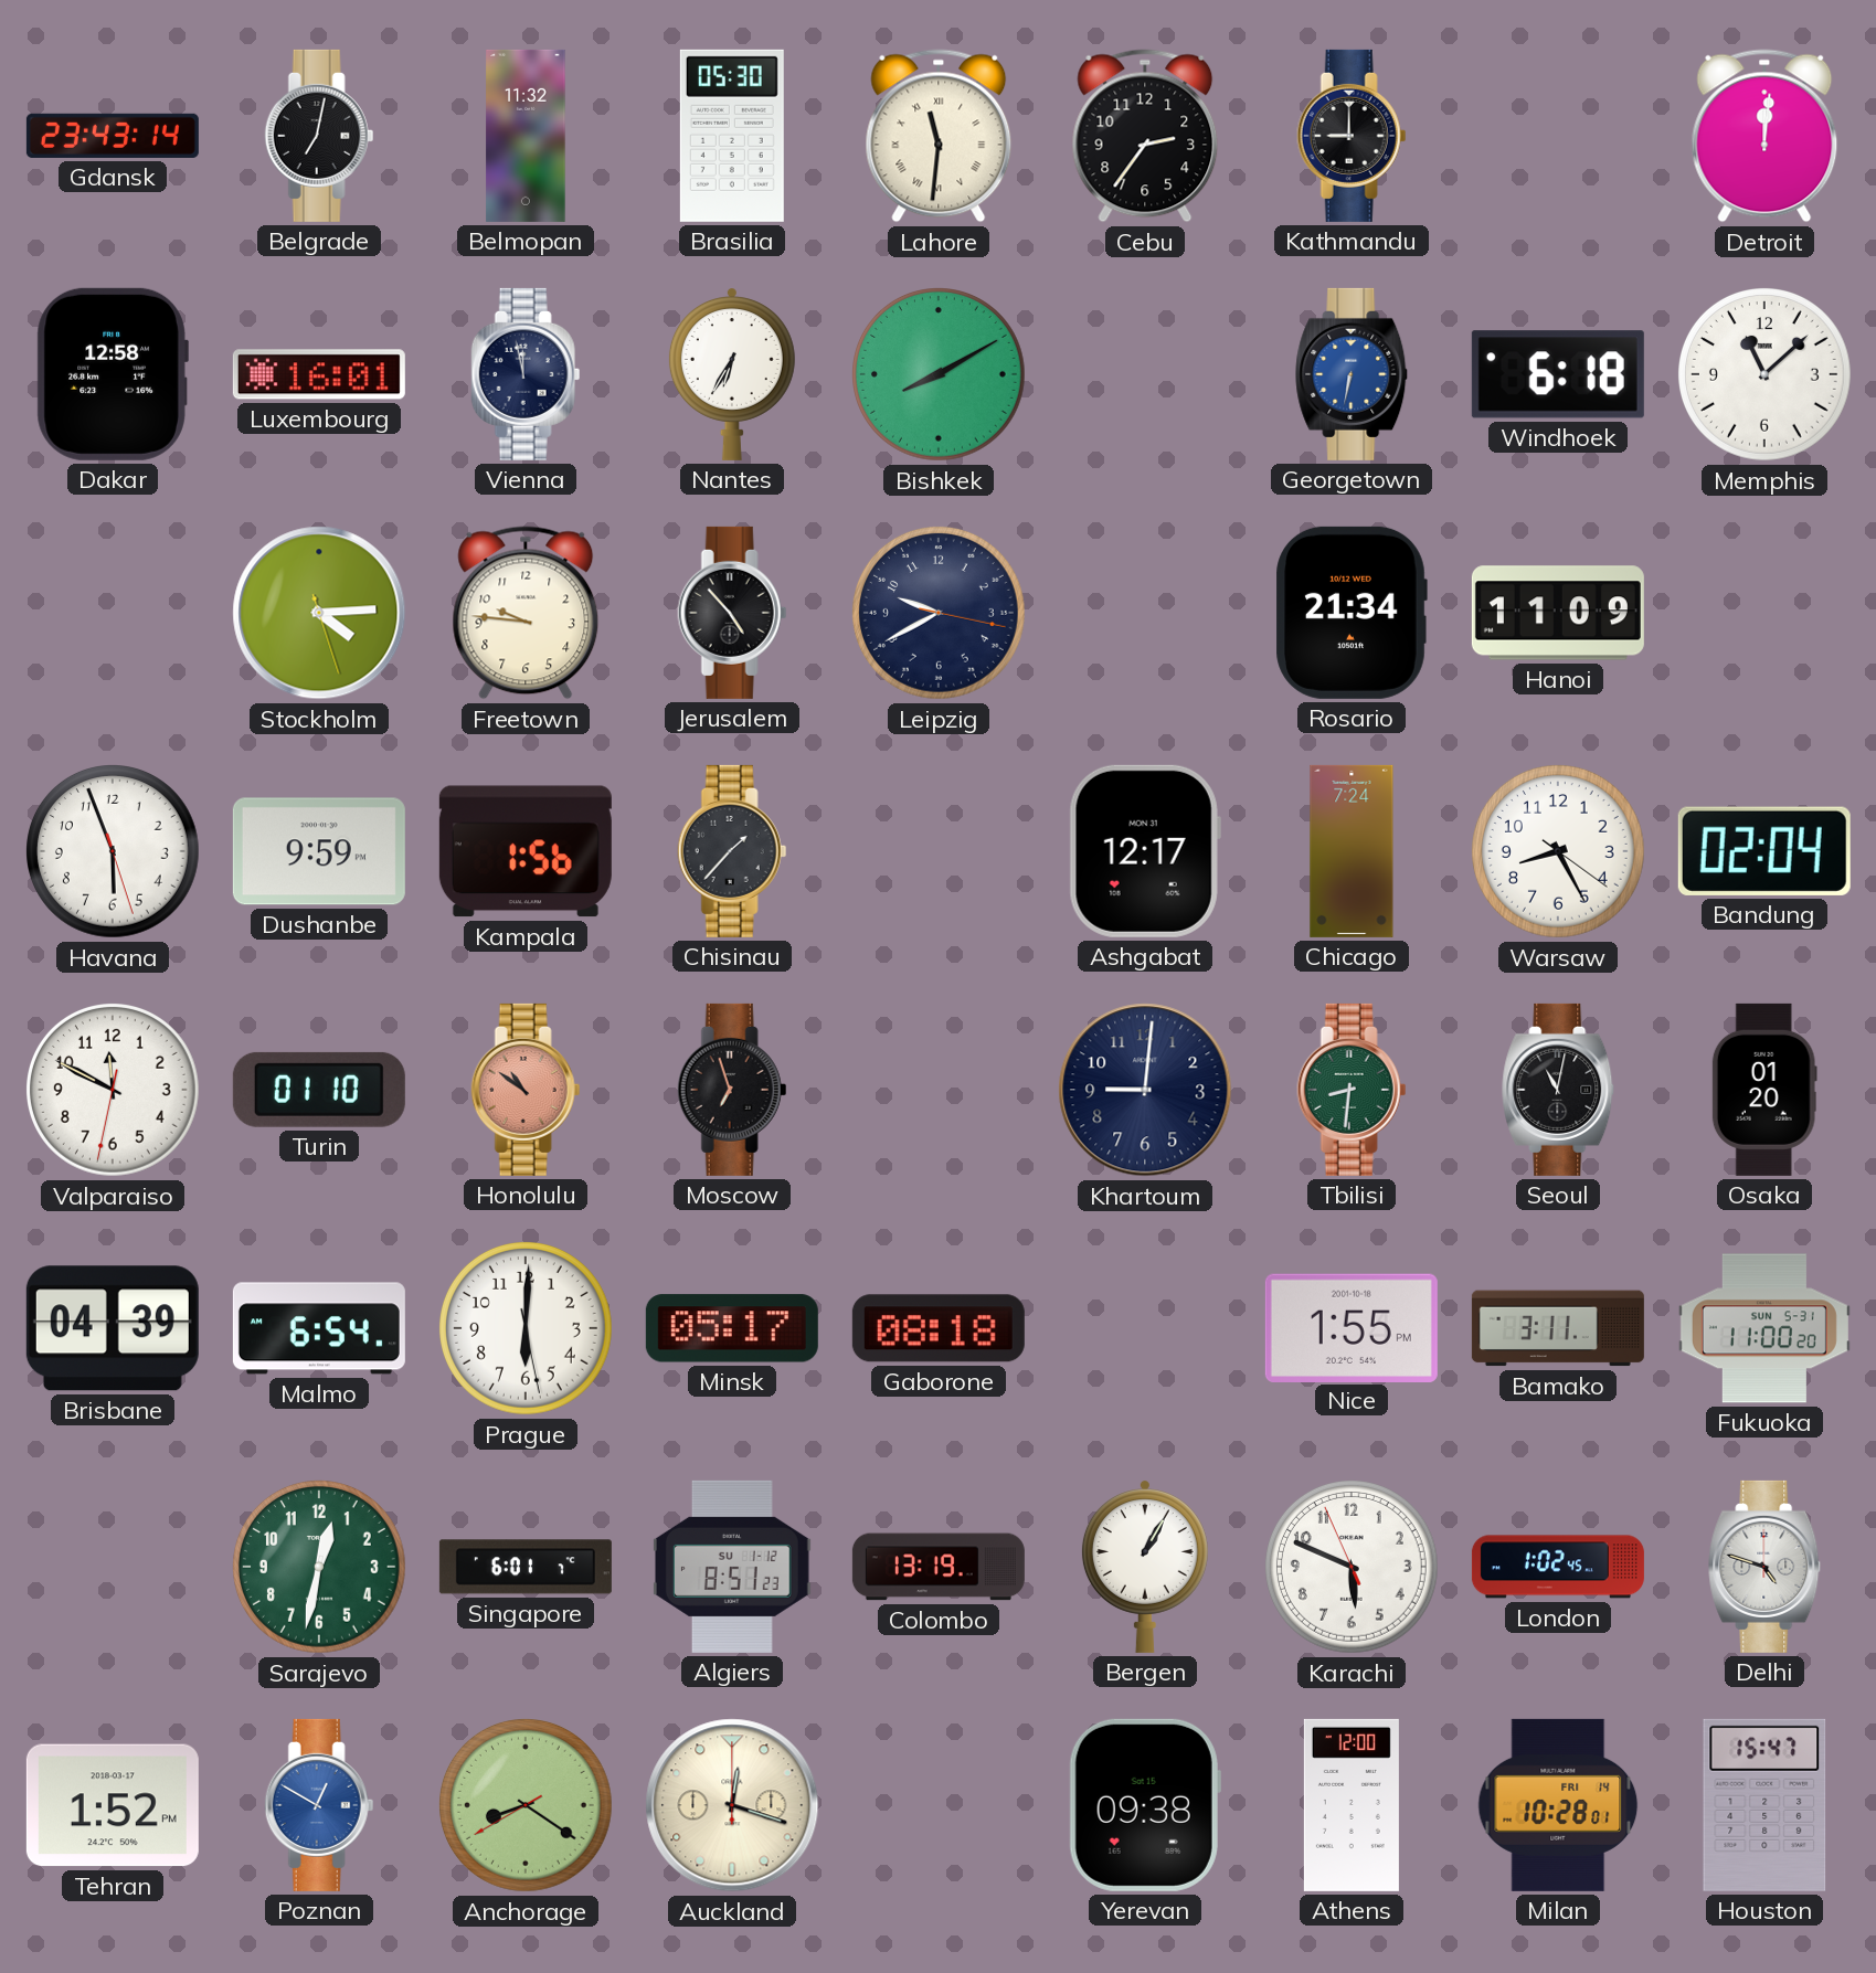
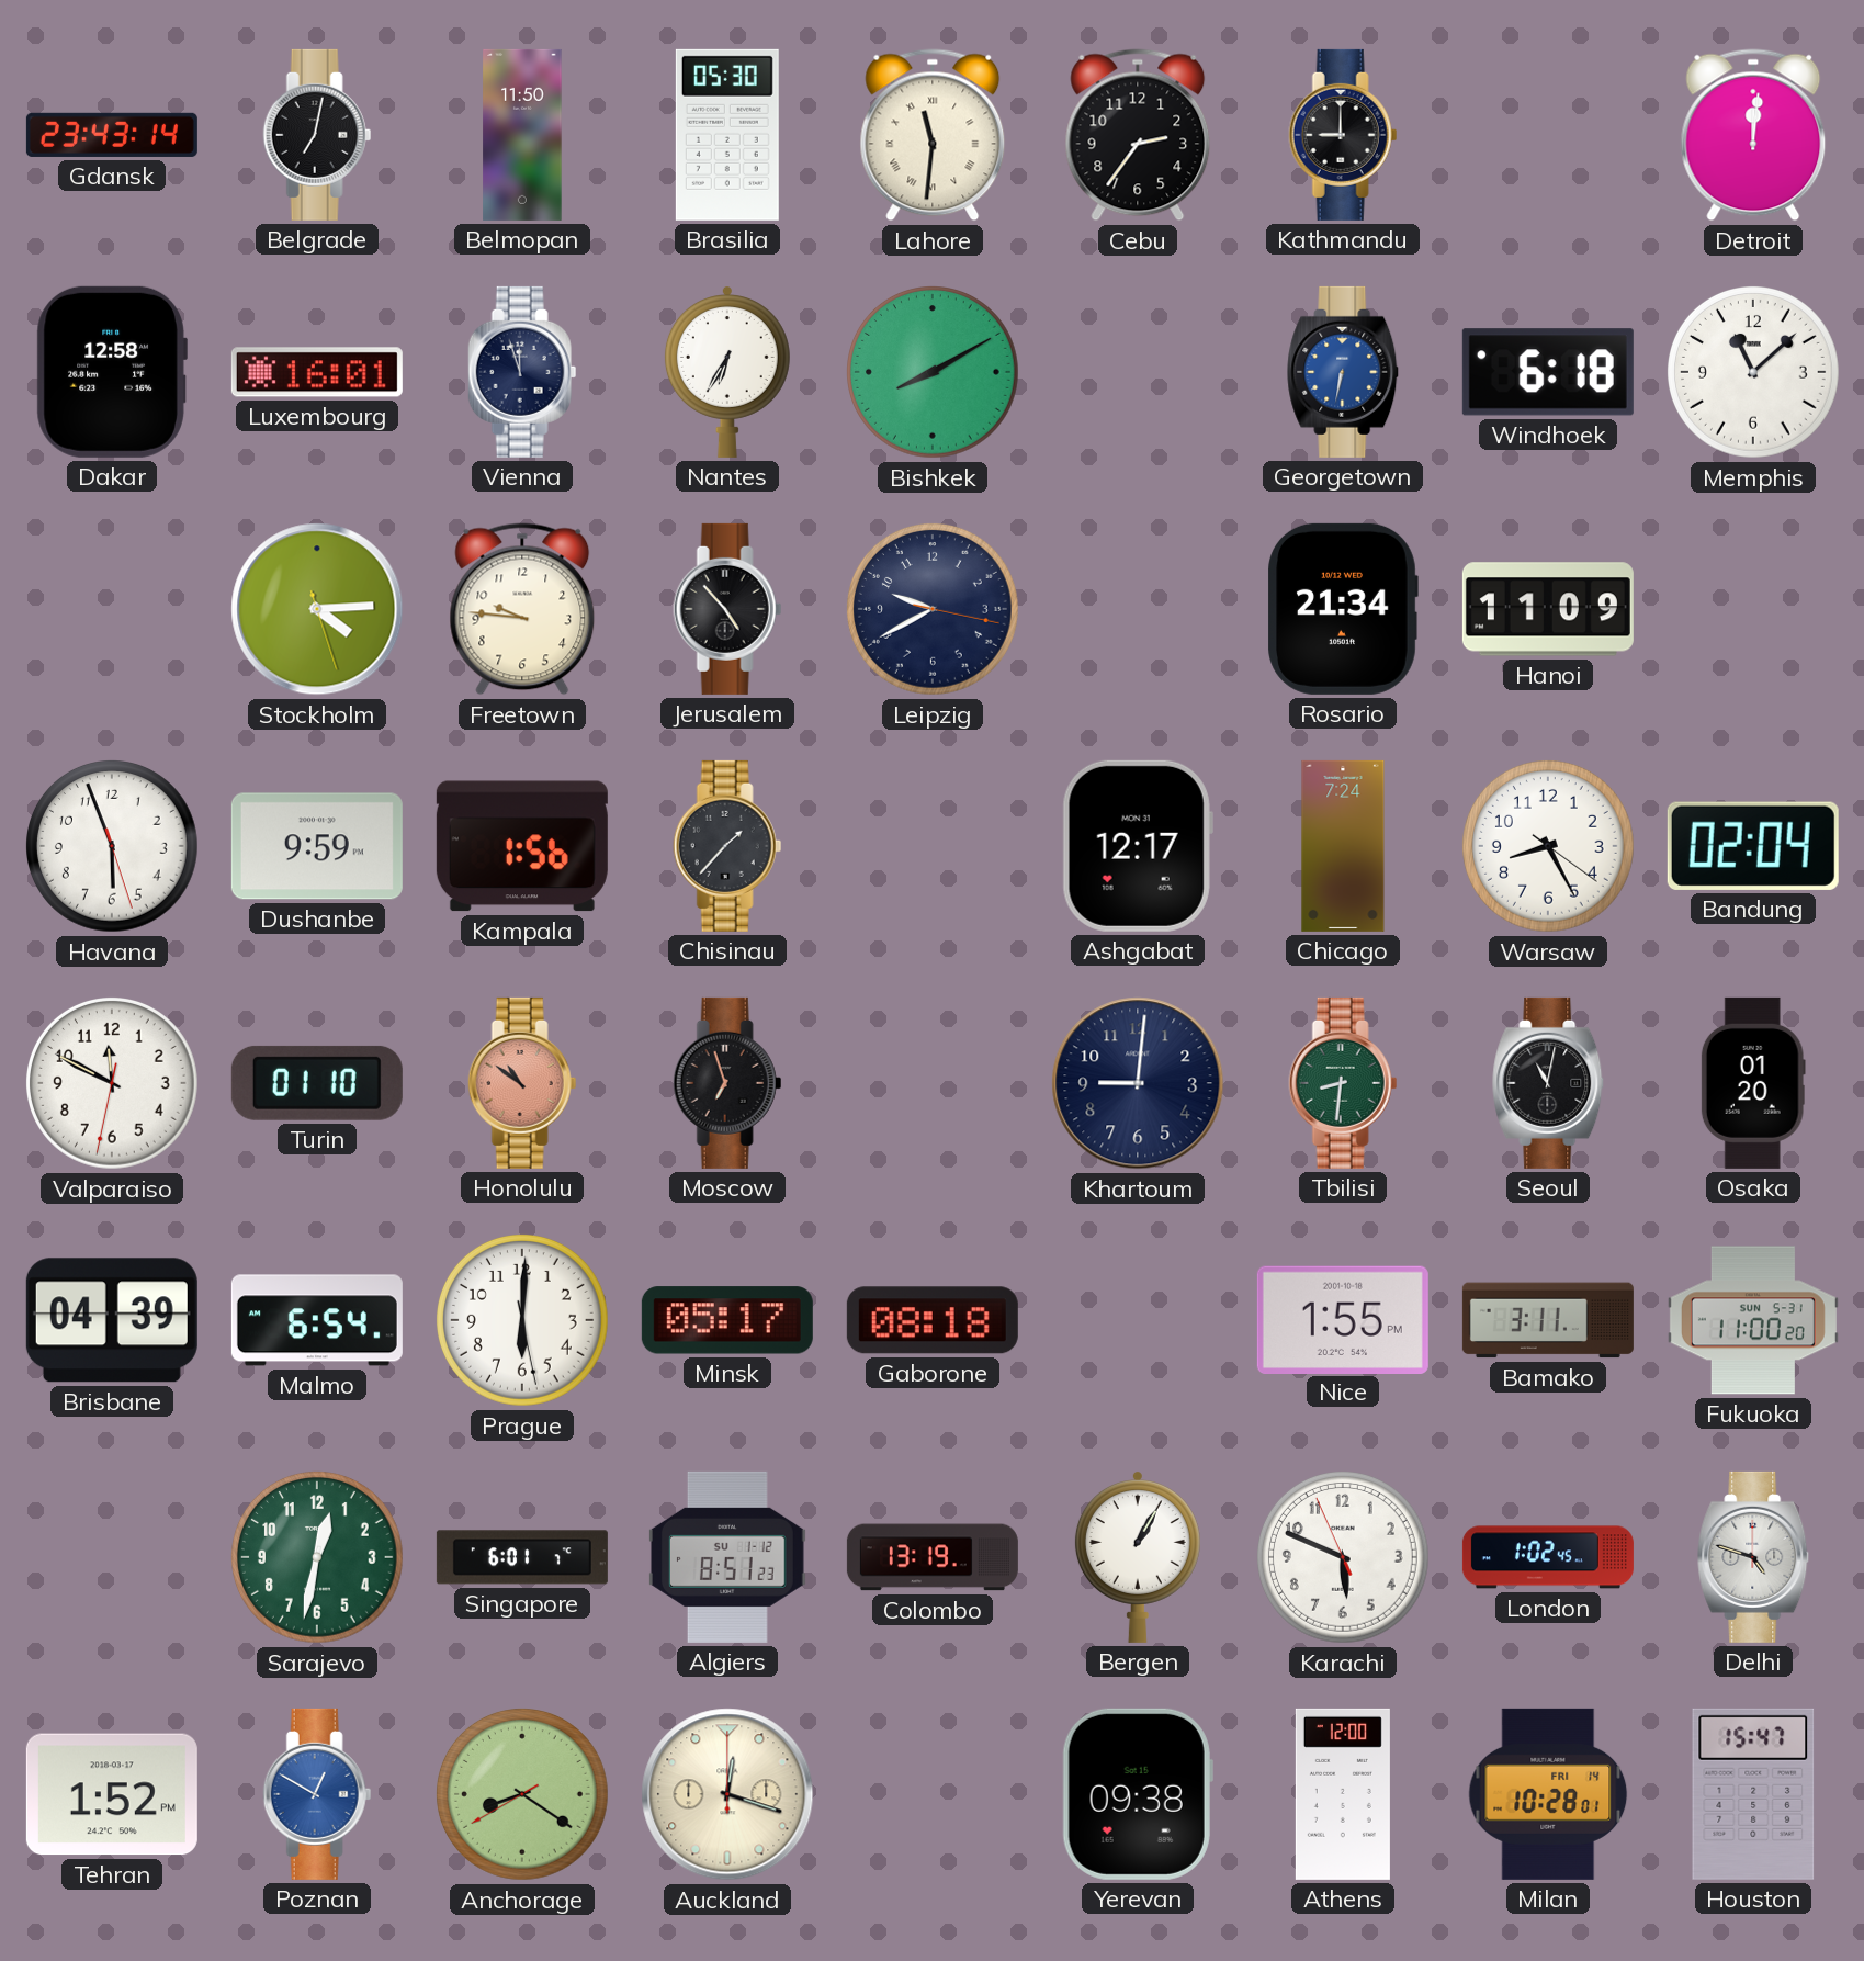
Belmopan: 11:32 -> 11:50
Vienna: 11:58 -> 11:57
